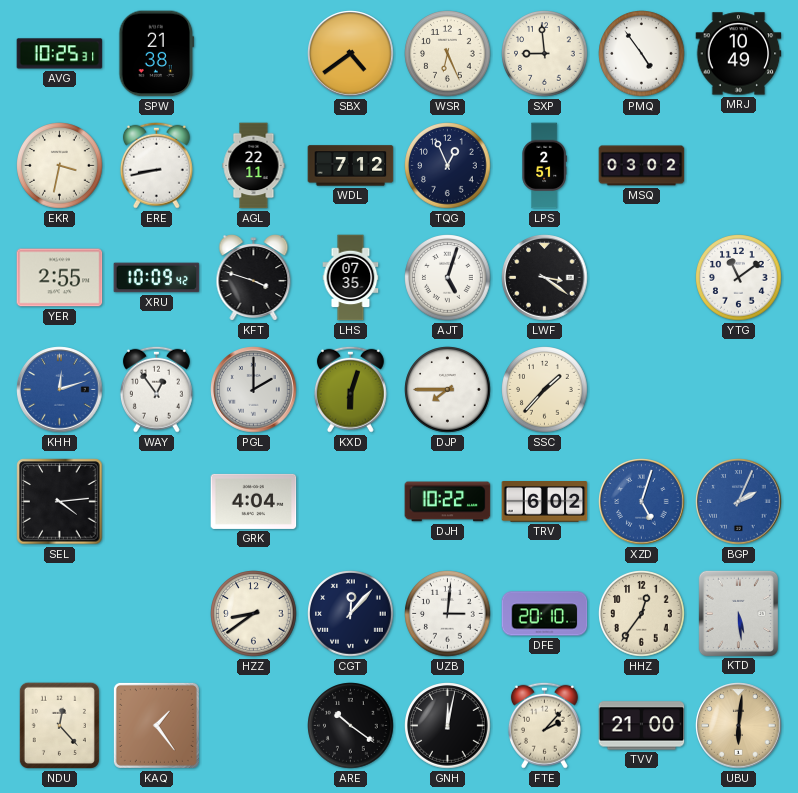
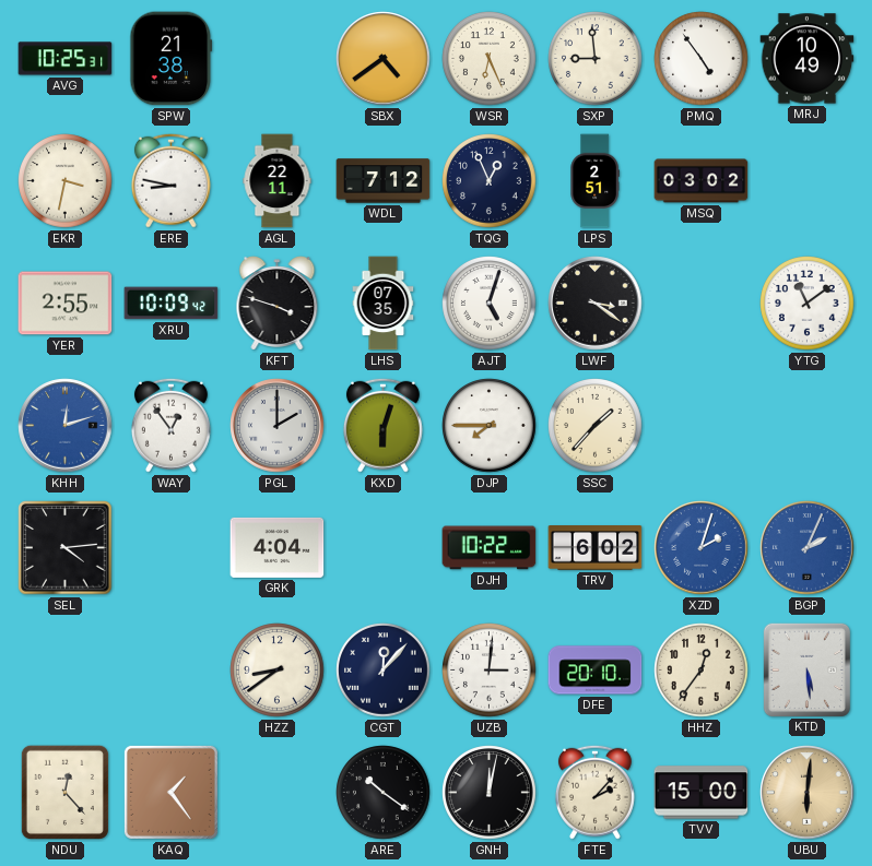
ERE: 8:43 -> 8:47
XZD: 5:03 -> 2:03
TVV: 21:00 -> 15:00
